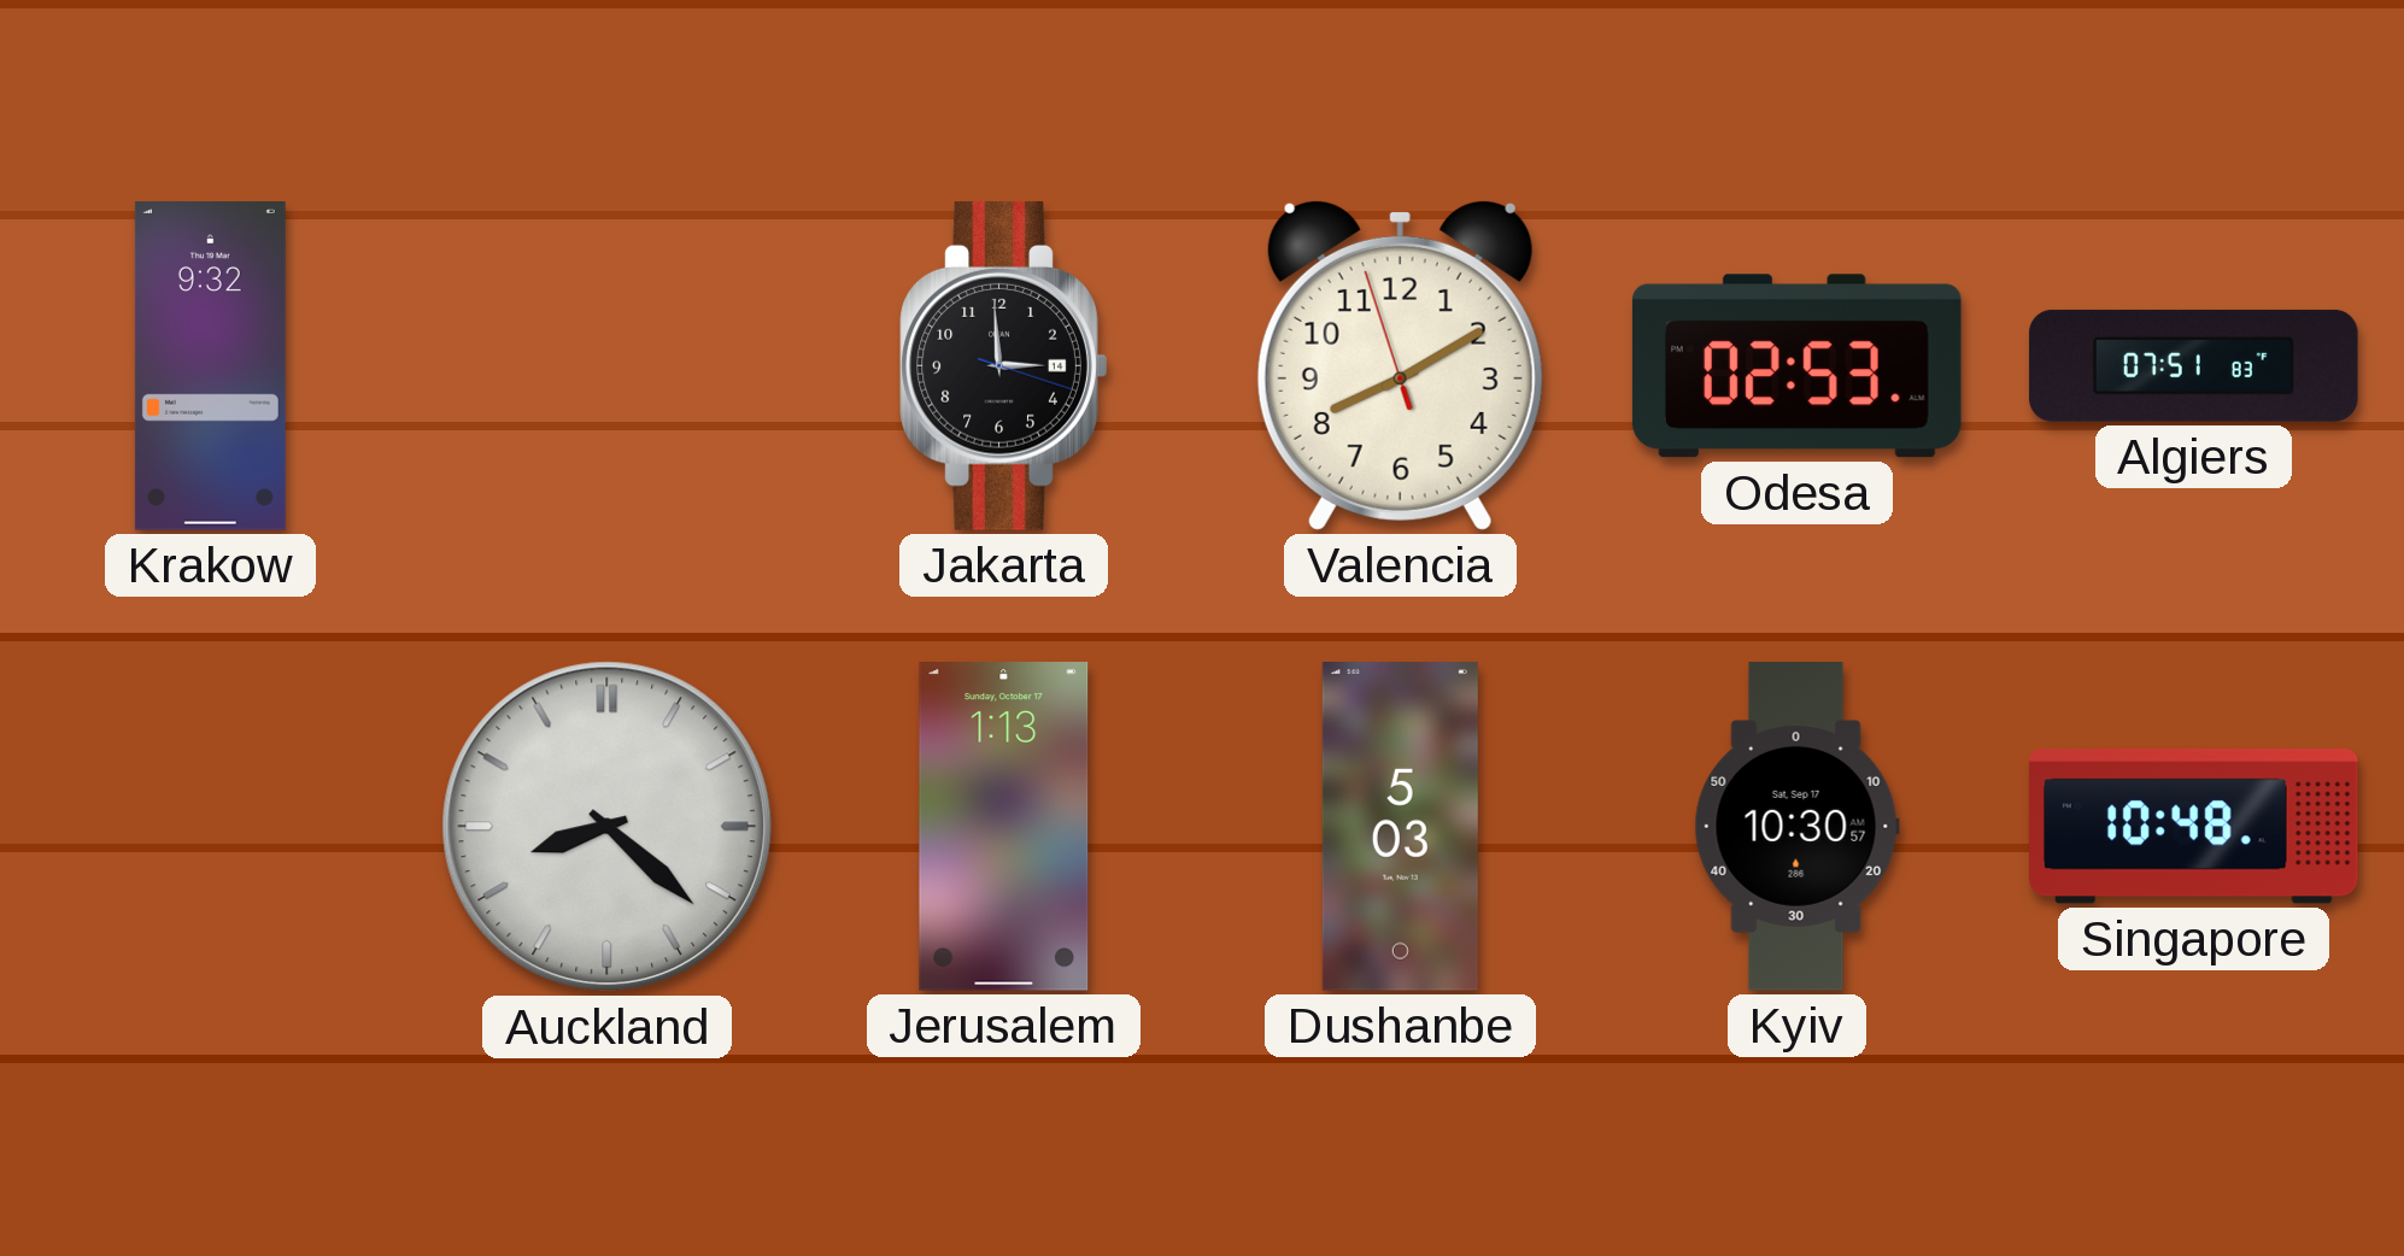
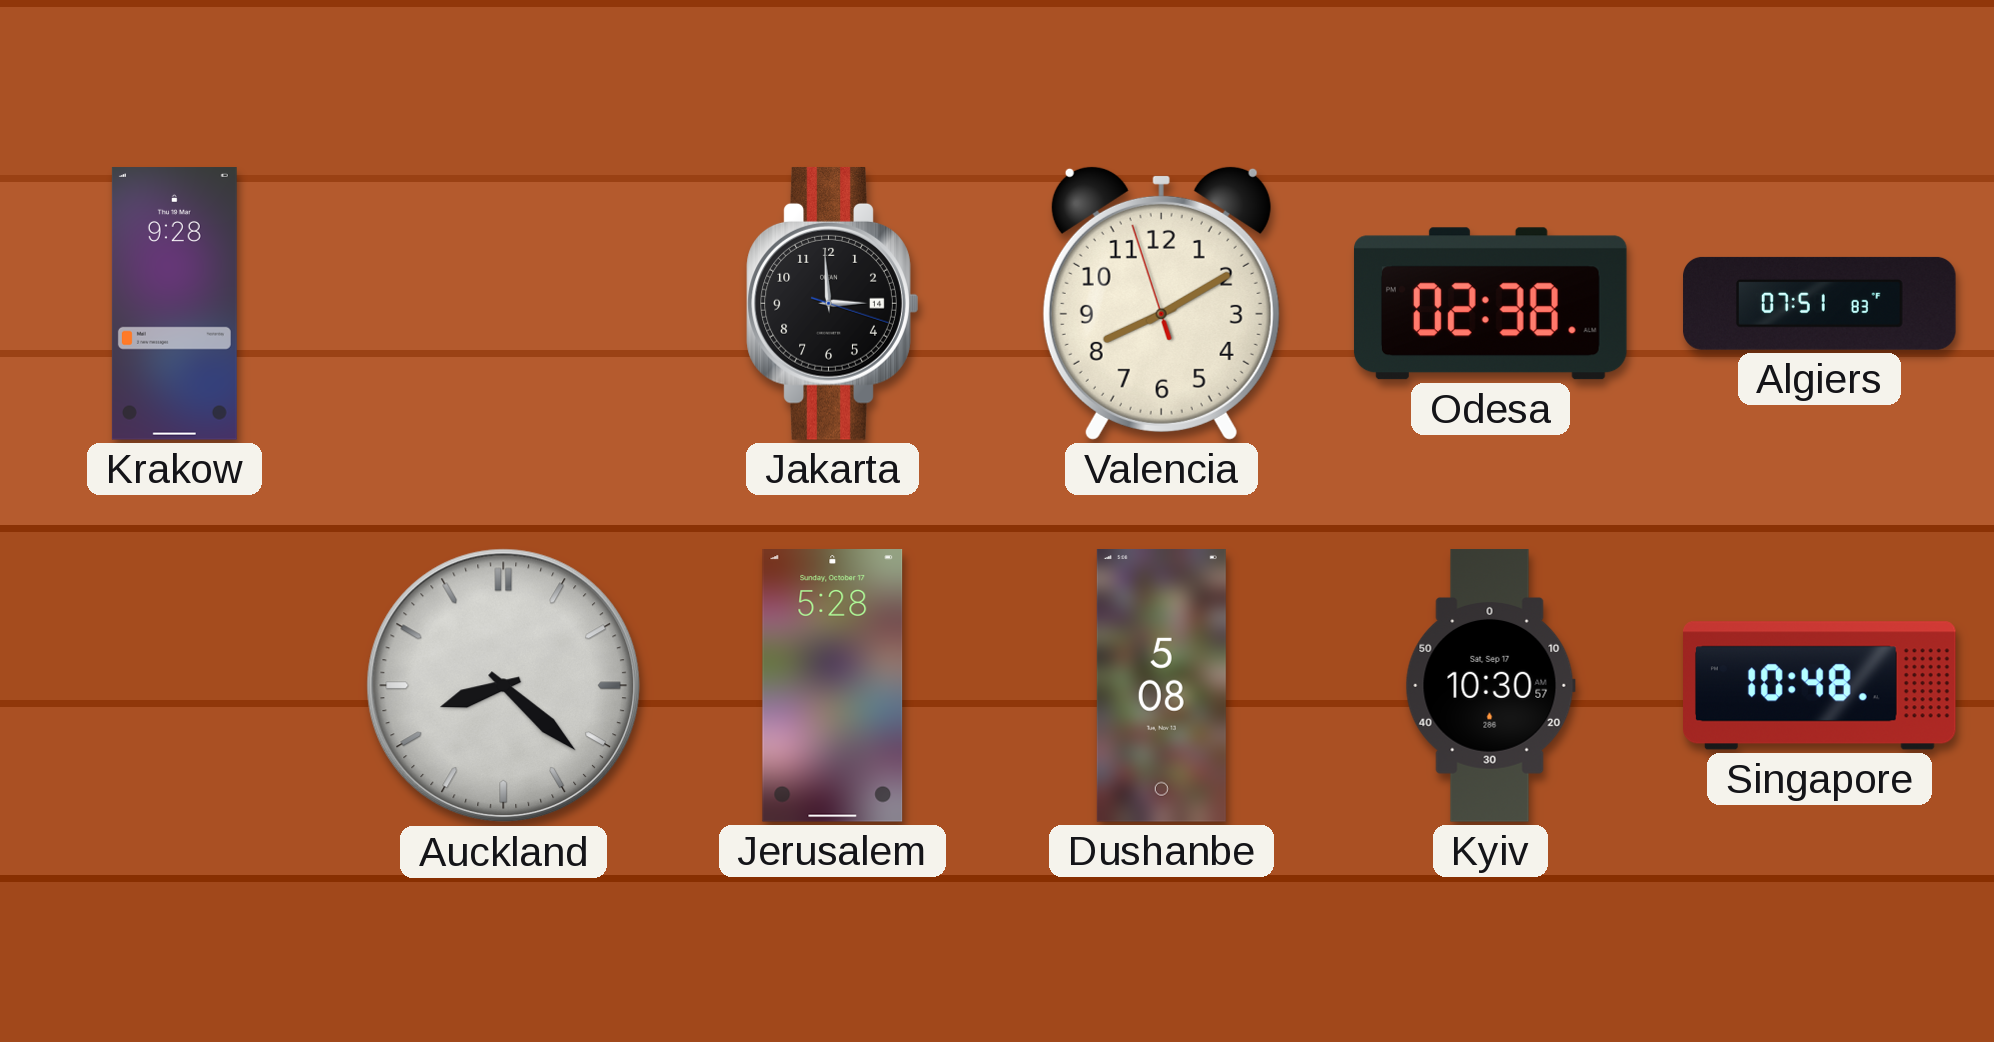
Krakow: 9:32 -> 9:28
Odesa: 02:53 -> 02:38
Jerusalem: 1:13 -> 5:28
Dushanbe: 5:03 -> 5:08
